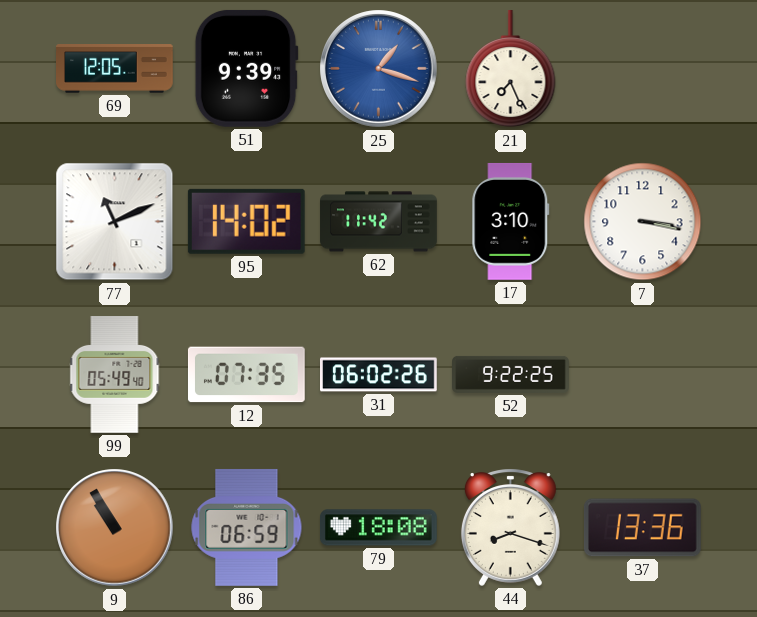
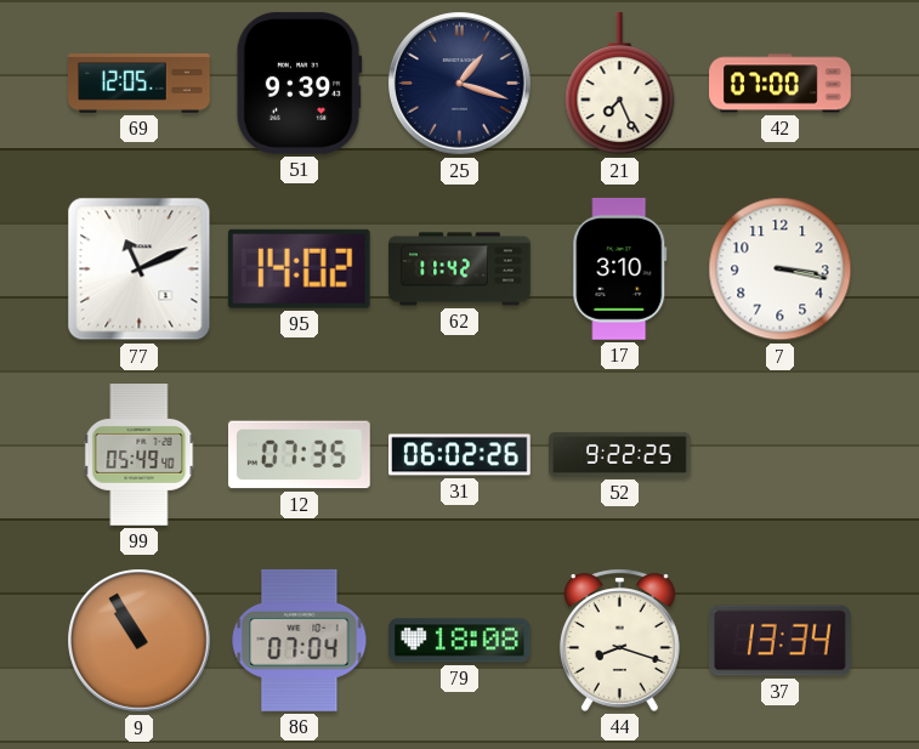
25 dial: blue -> navy
42: none -> 07:00
86: 06:59 -> 07:04
37: 13:36 -> 13:34
